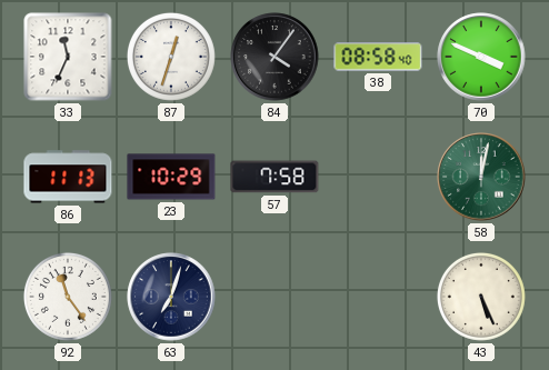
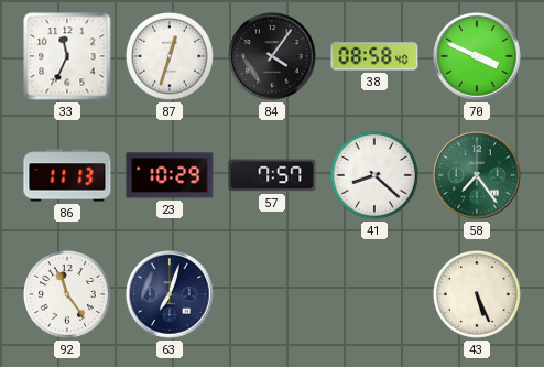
57: 7:58 -> 7:57
41: none -> 8:22
58: 12:02 -> 7:24
